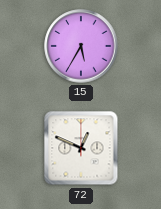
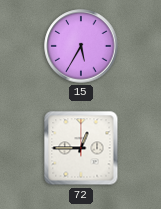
72: 12:49 -> 12:45
